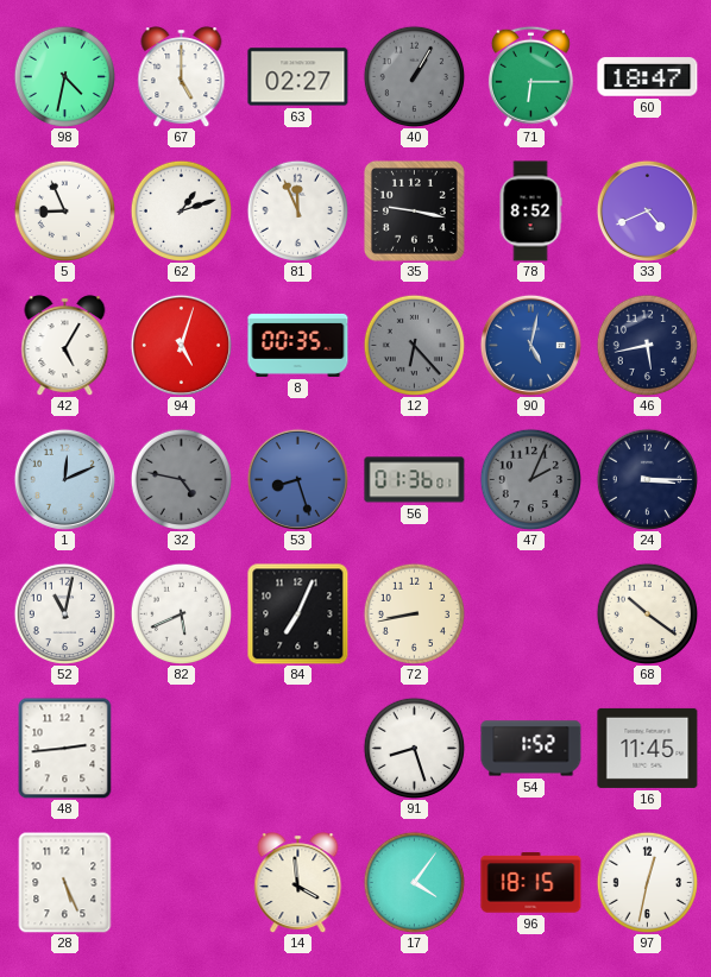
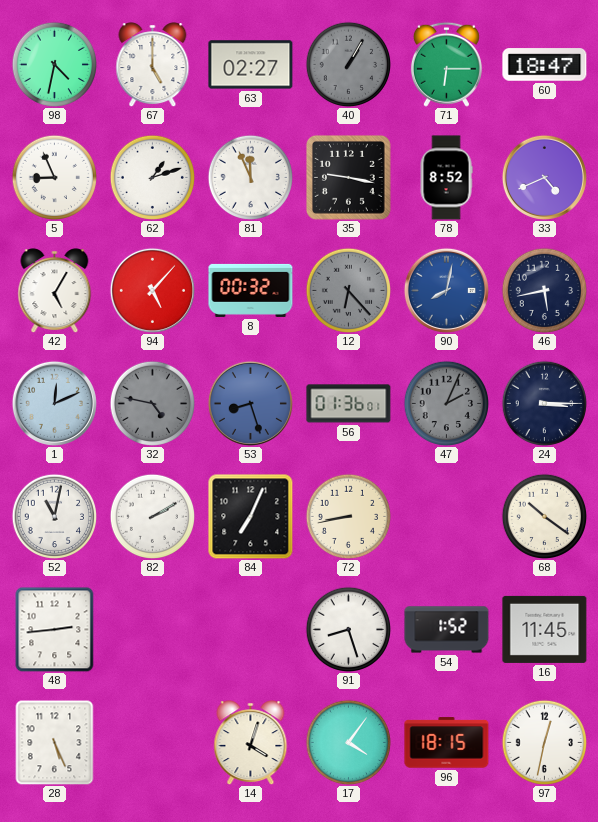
94: 5:03 -> 5:07
8: 00:35 -> 00:32
90: 5:02 -> 8:02
82: 5:41 -> 2:10
14: 3:59 -> 4:03
